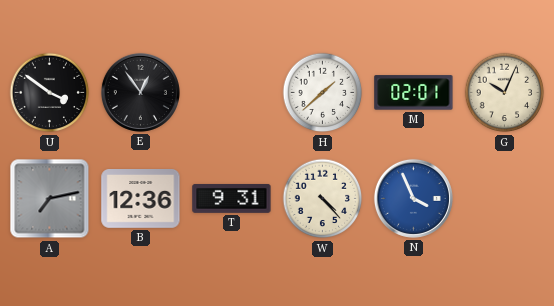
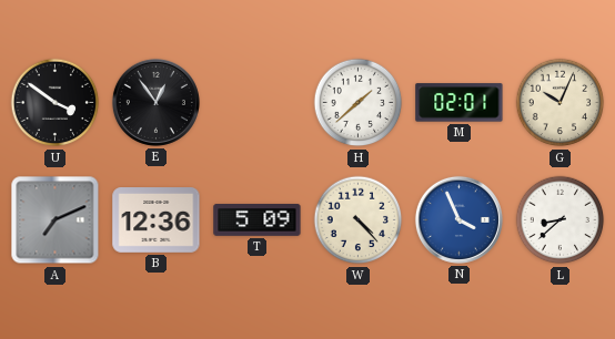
A: 7:13 -> 7:11
T: 9:31 -> 5:09
L: none -> 8:38
